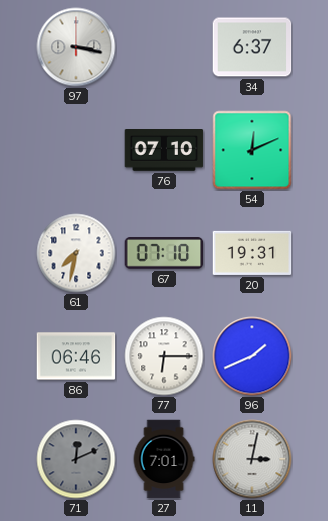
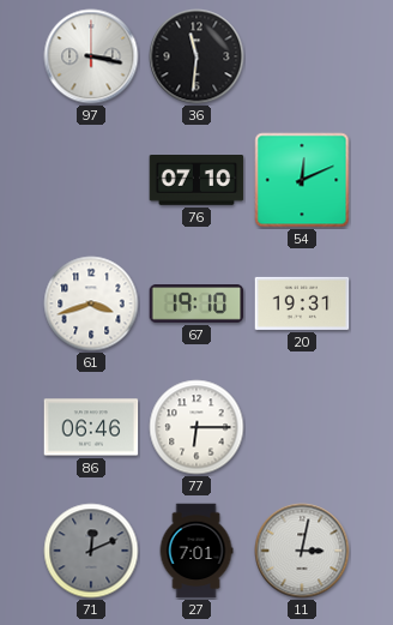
36: none -> 11:31
34: 6:37 -> none
61: 7:32 -> 3:42
67: 07:10 -> 19:10
96: 1:41 -> none
